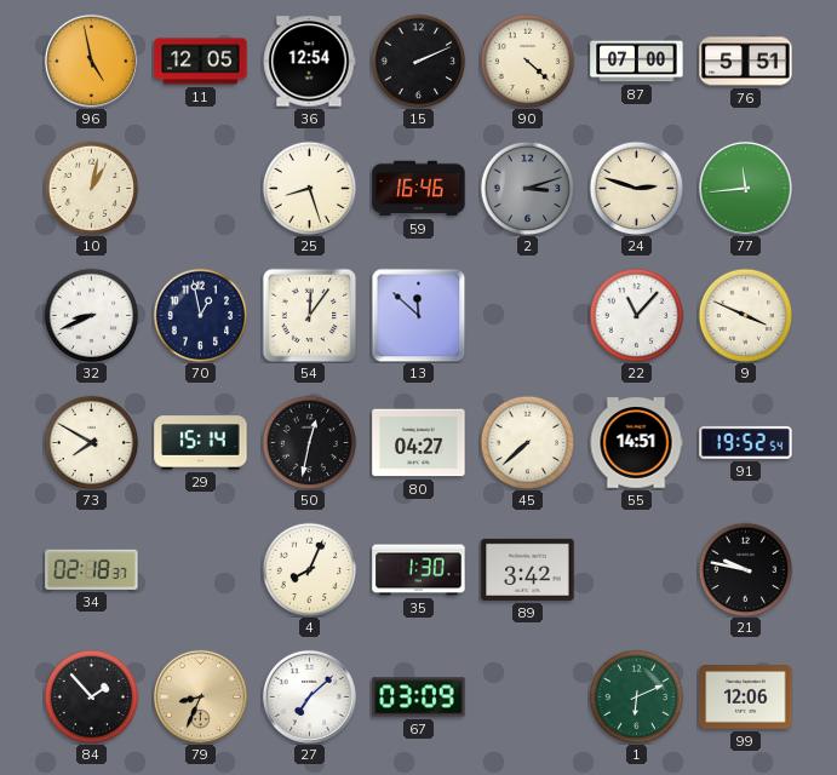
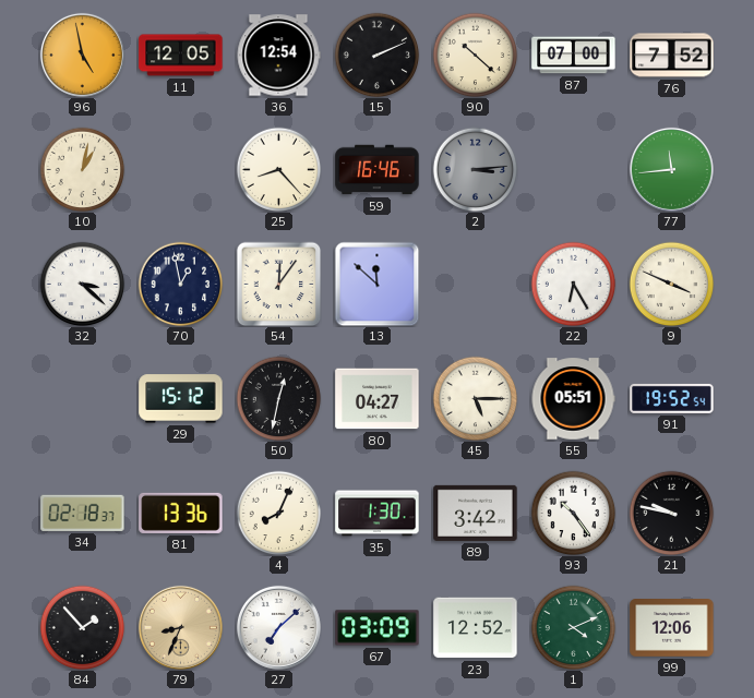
90: 4:22 -> 10:22
76: 5:51 -> 7:52
25: 8:27 -> 8:23
2: 3:12 -> 3:14
24: 2:48 -> none
32: 8:41 -> 3:22
22: 11:07 -> 6:25
73: 7:50 -> none
29: 15:14 -> 15:12
45: 7:38 -> 5:15
55: 14:51 -> 05:51
81: none -> 13:36
93: none -> 10:24
23: none -> 12:52
1: 6:11 -> 4:11
